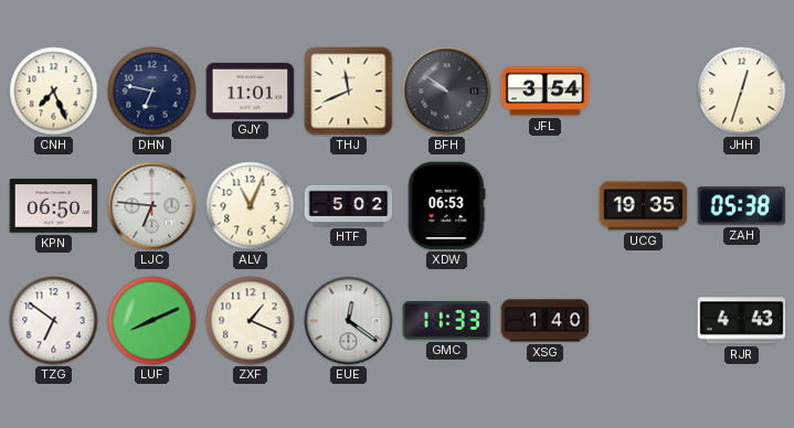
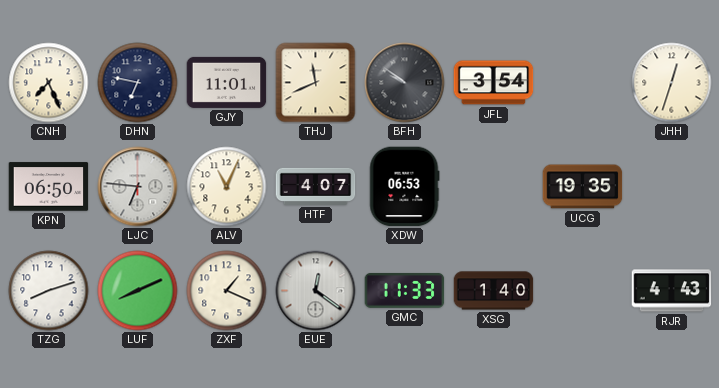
HTF: 5:02 -> 4:07
ZAH: 05:38 -> none
TZG: 6:51 -> 8:12
